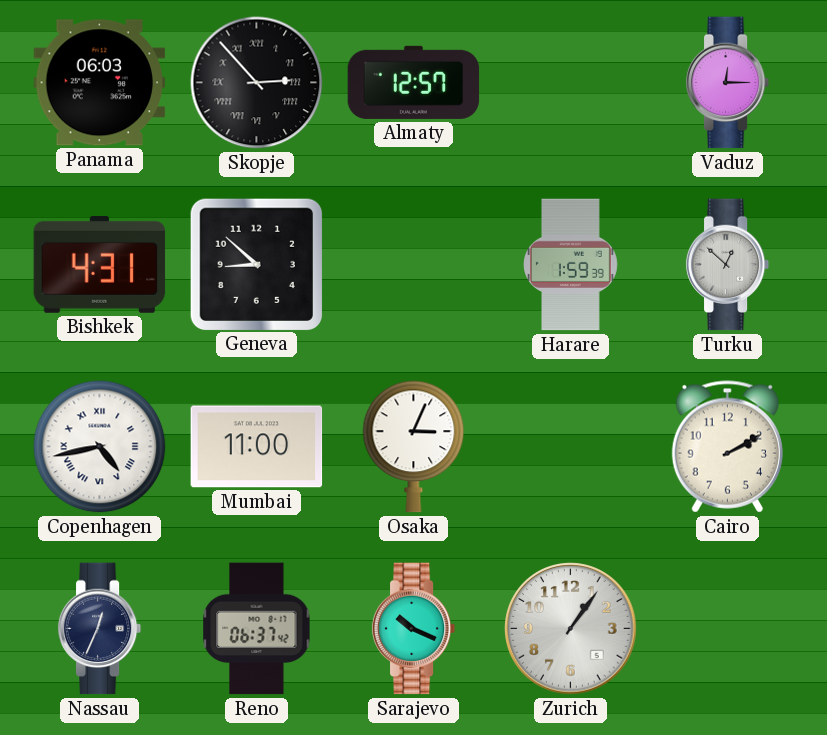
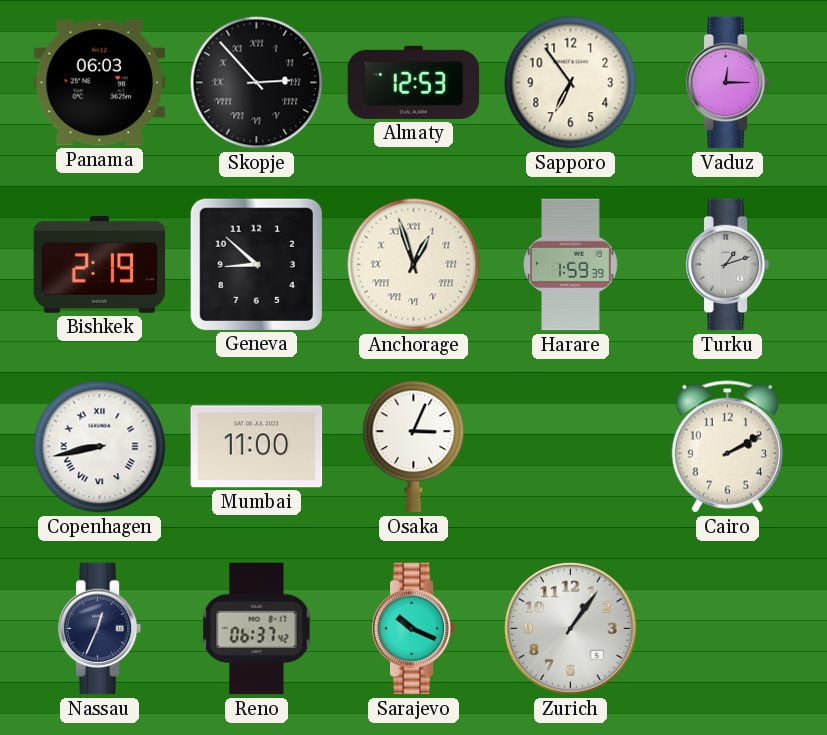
Almaty: 12:57 -> 12:53
Sapporo: none -> 6:54
Bishkek: 4:31 -> 2:19
Anchorage: none -> 12:57
Turku: 12:52 -> 1:12
Copenhagen: 4:43 -> 8:43
